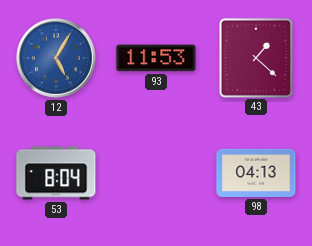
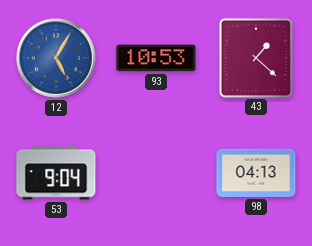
93: 11:53 -> 10:53
53: 8:04 -> 9:04
